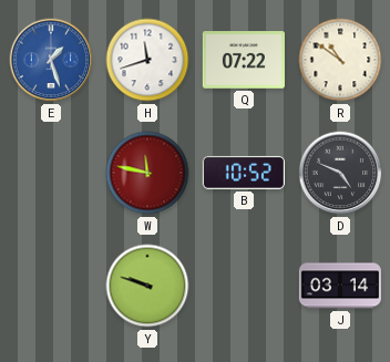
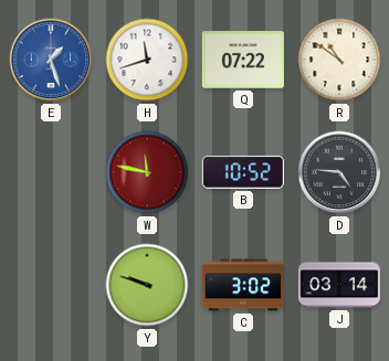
D: 4:49 -> 4:46
C: none -> 3:02
